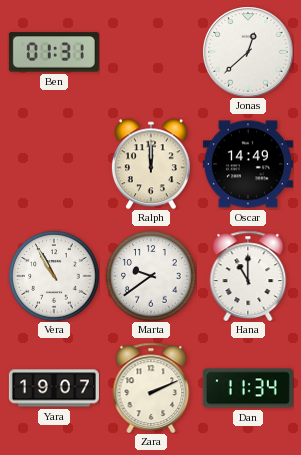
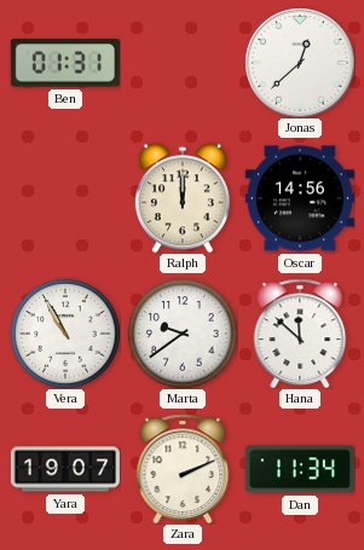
Oscar: 14:49 -> 14:56
Hana: 11:00 -> 11:52
